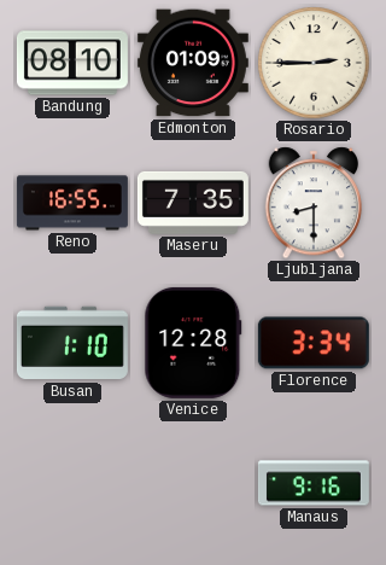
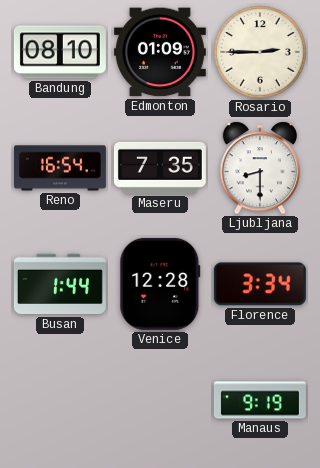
Reno: 16:55 -> 16:54
Busan: 1:10 -> 1:44
Manaus: 9:16 -> 9:19
